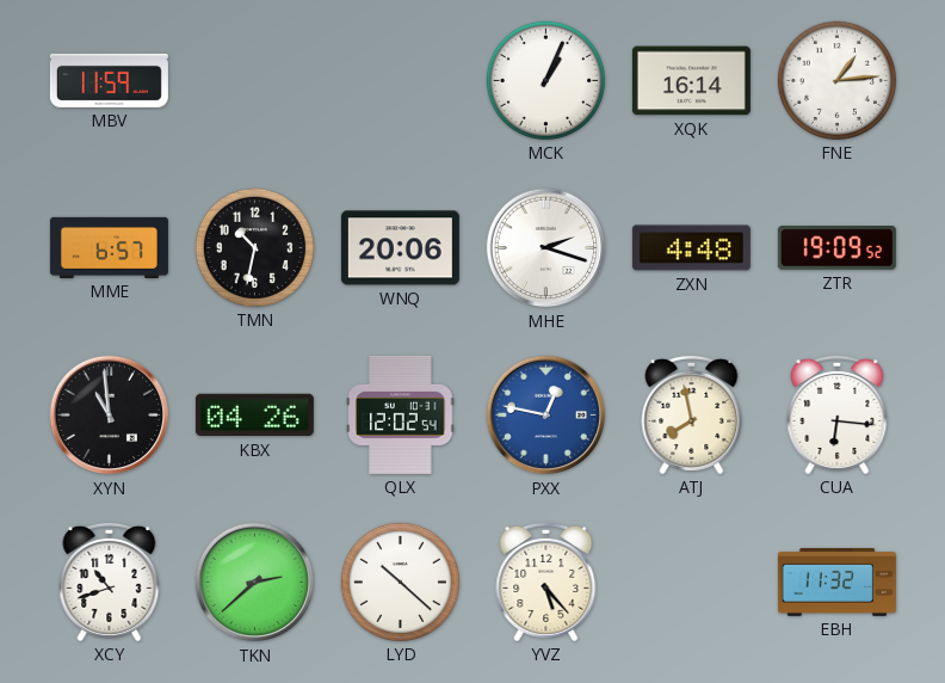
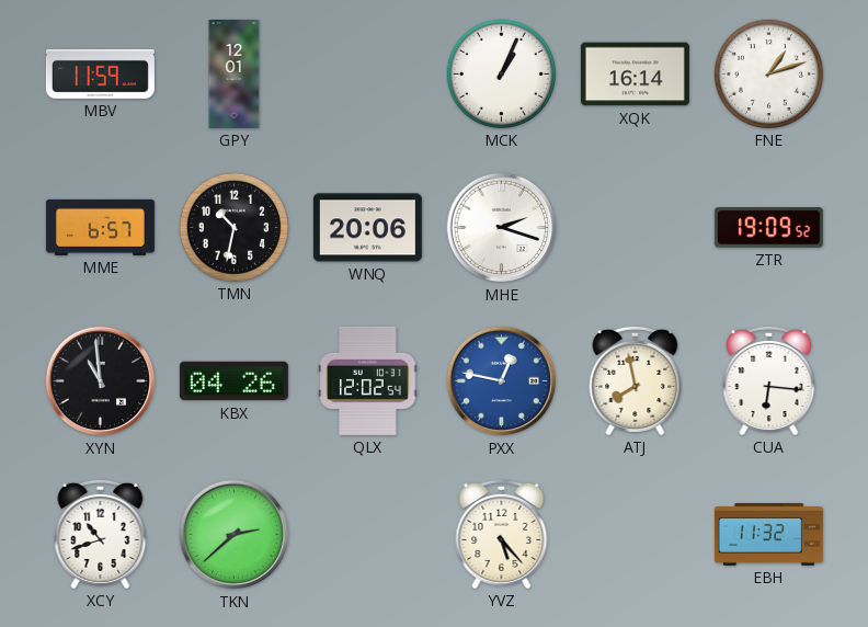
GPY: none -> 12:01
FNE: 1:14 -> 1:12
ZXN: 4:48 -> none
LYD: 10:22 -> none
